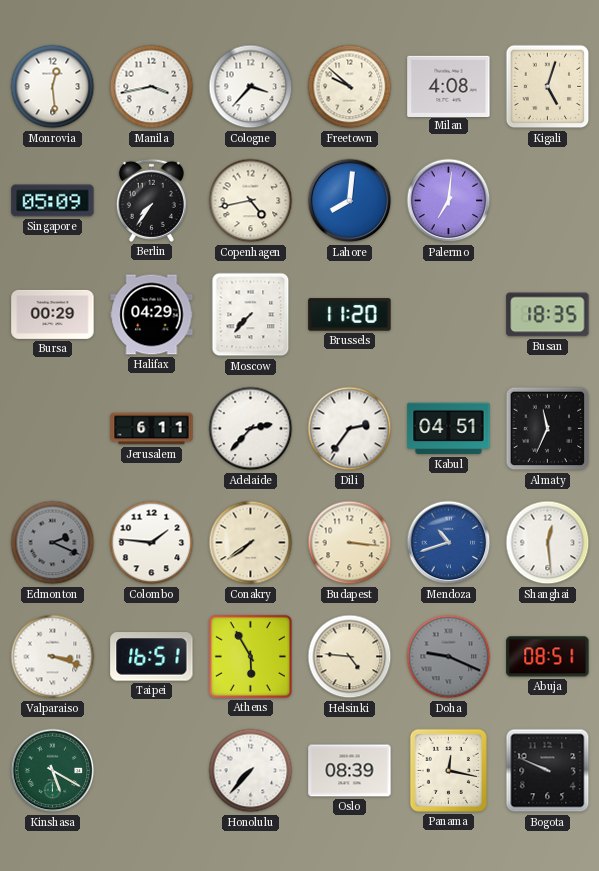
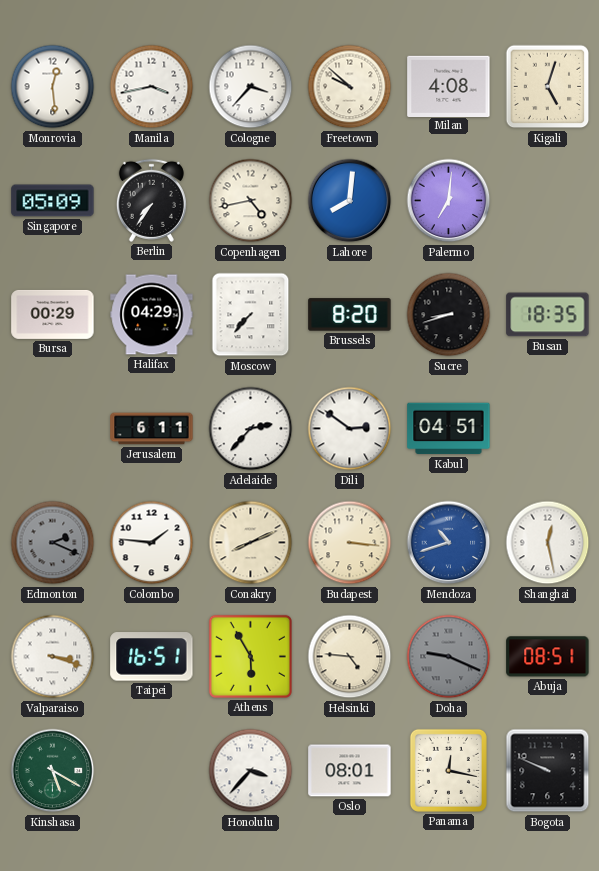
Brussels: 11:20 -> 8:20
Sucre: none -> 8:42
Dili: 2:36 -> 2:51
Almaty: 11:34 -> none
Conakry: 7:39 -> 8:11
Shanghai: 12:29 -> 12:28
Honolulu: 7:37 -> 3:37
Oslo: 08:39 -> 08:01
